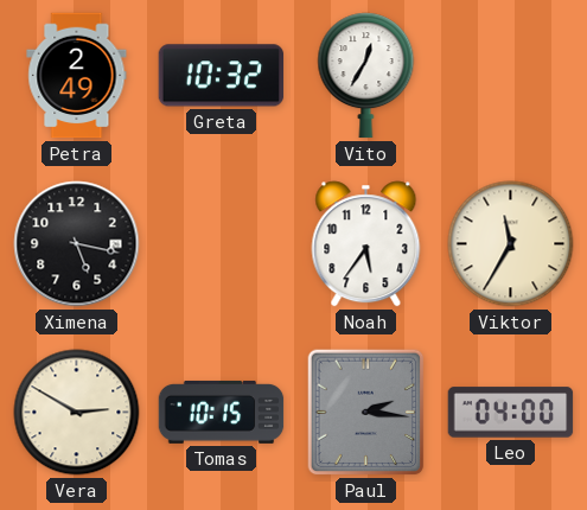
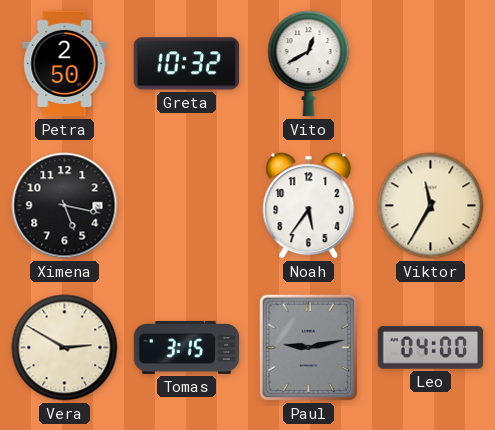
Petra: 2:49 -> 2:50
Vito: 12:35 -> 12:40
Tomas: 10:15 -> 3:15
Paul: 2:16 -> 9:13
